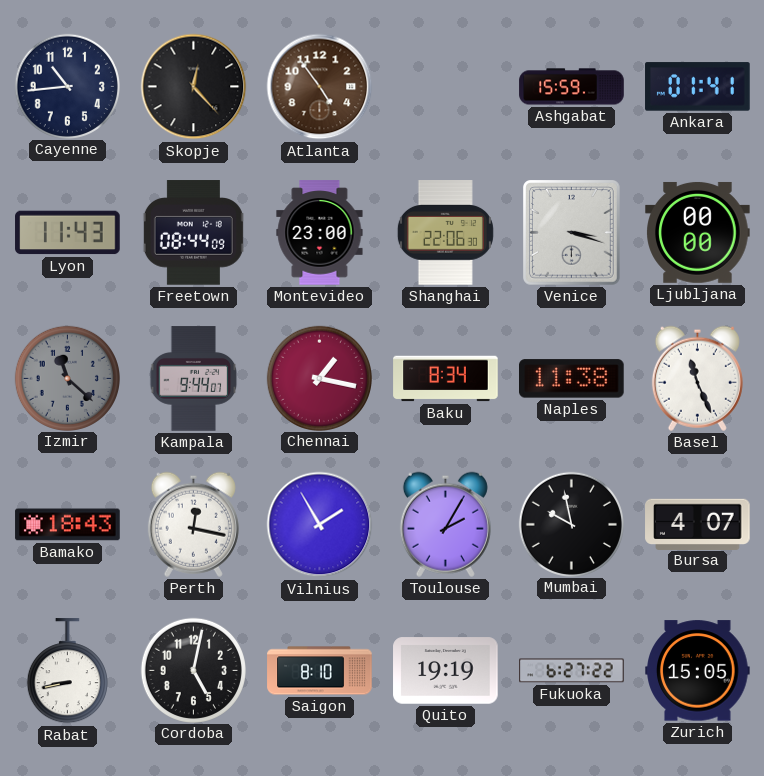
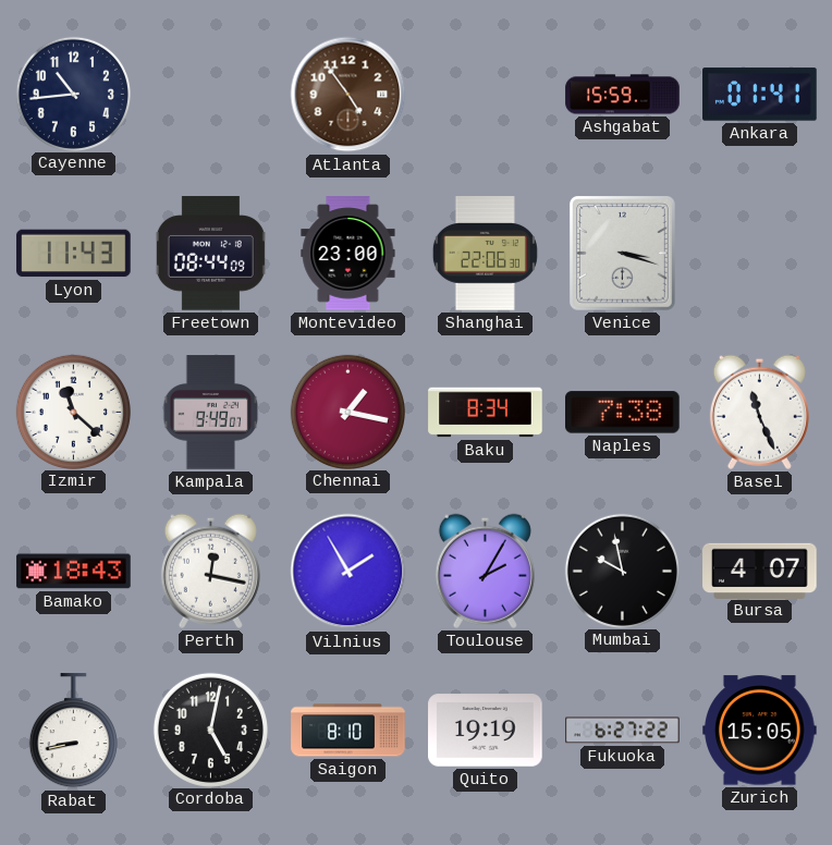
Skopje: 12:23 -> none
Ljubljana: 00:00 -> none
Izmir dial: grey -> white
Kampala: 9:44 -> 9:49
Naples: 11:38 -> 7:38
